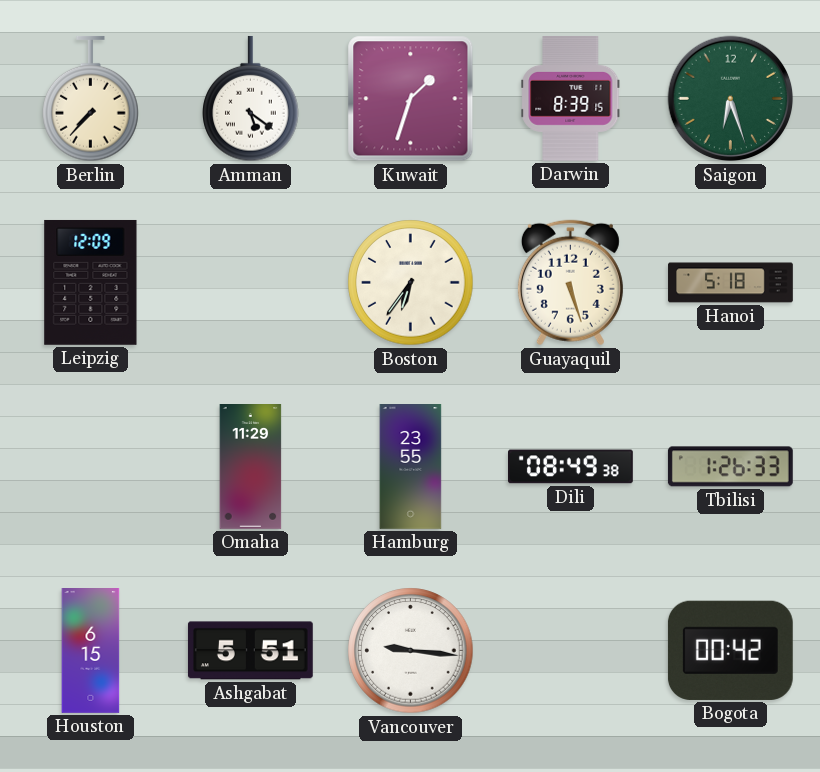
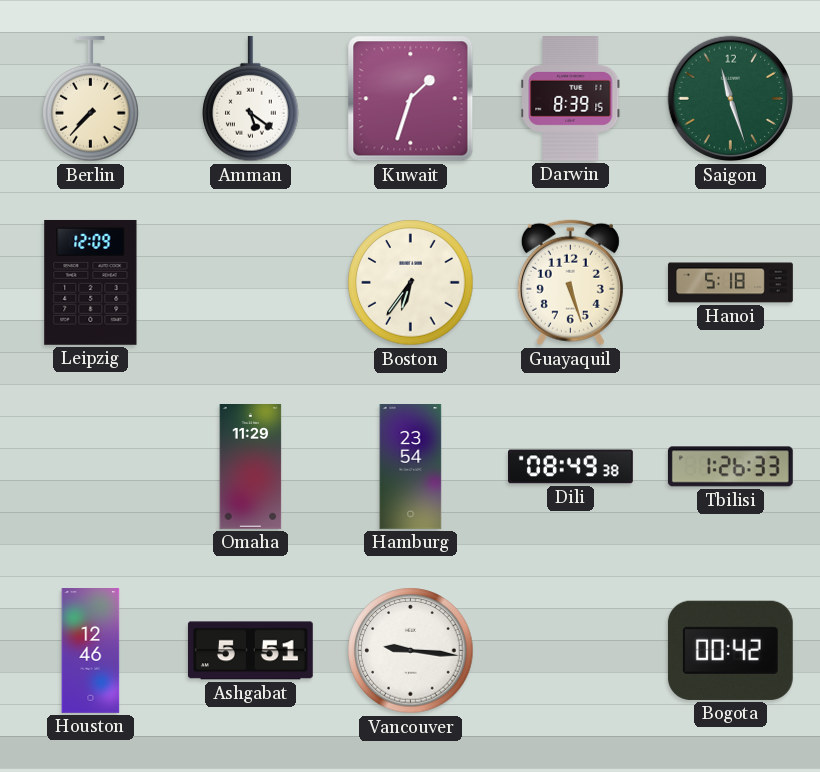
Saigon: 6:27 -> 11:27
Hamburg: 23:55 -> 23:54
Houston: 6:15 -> 12:46
